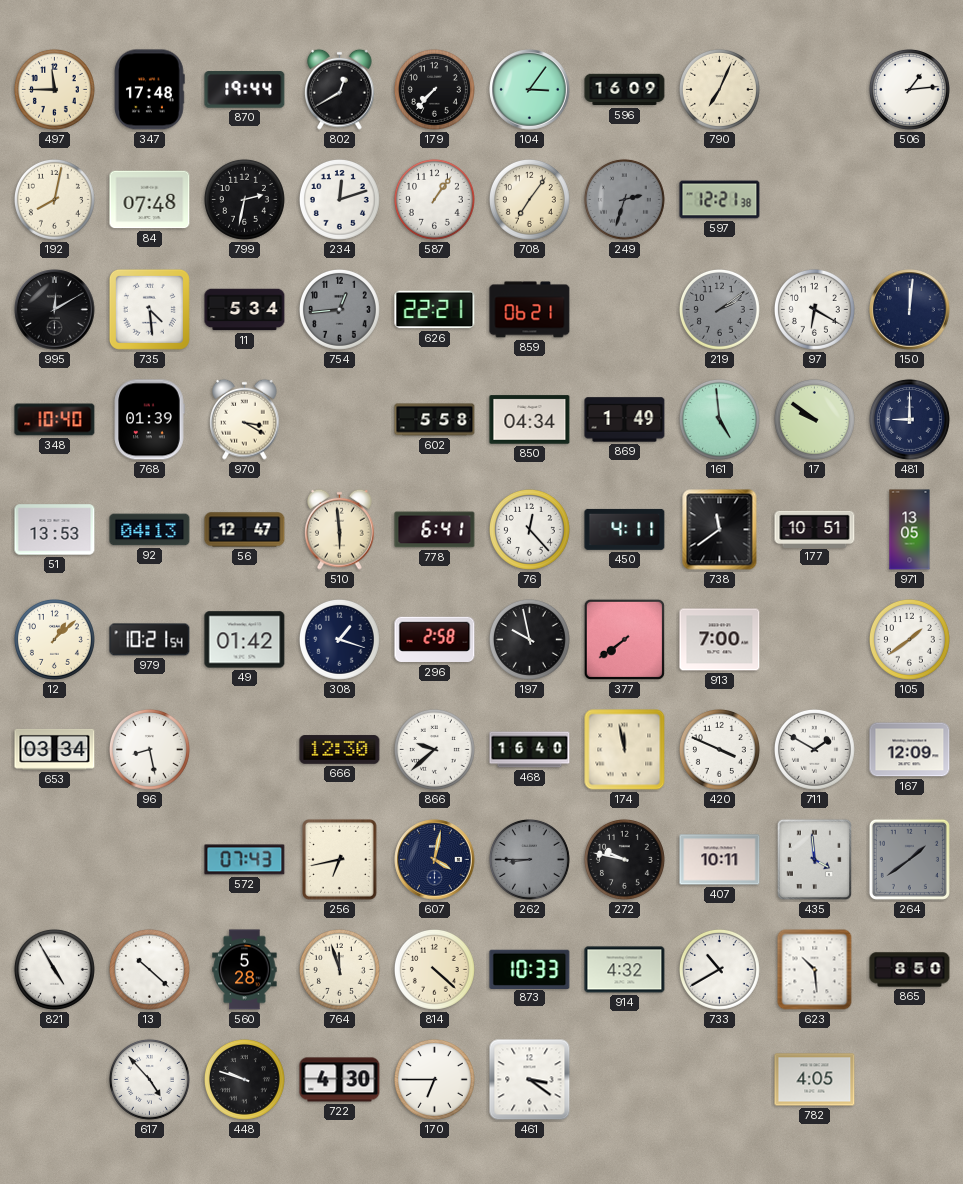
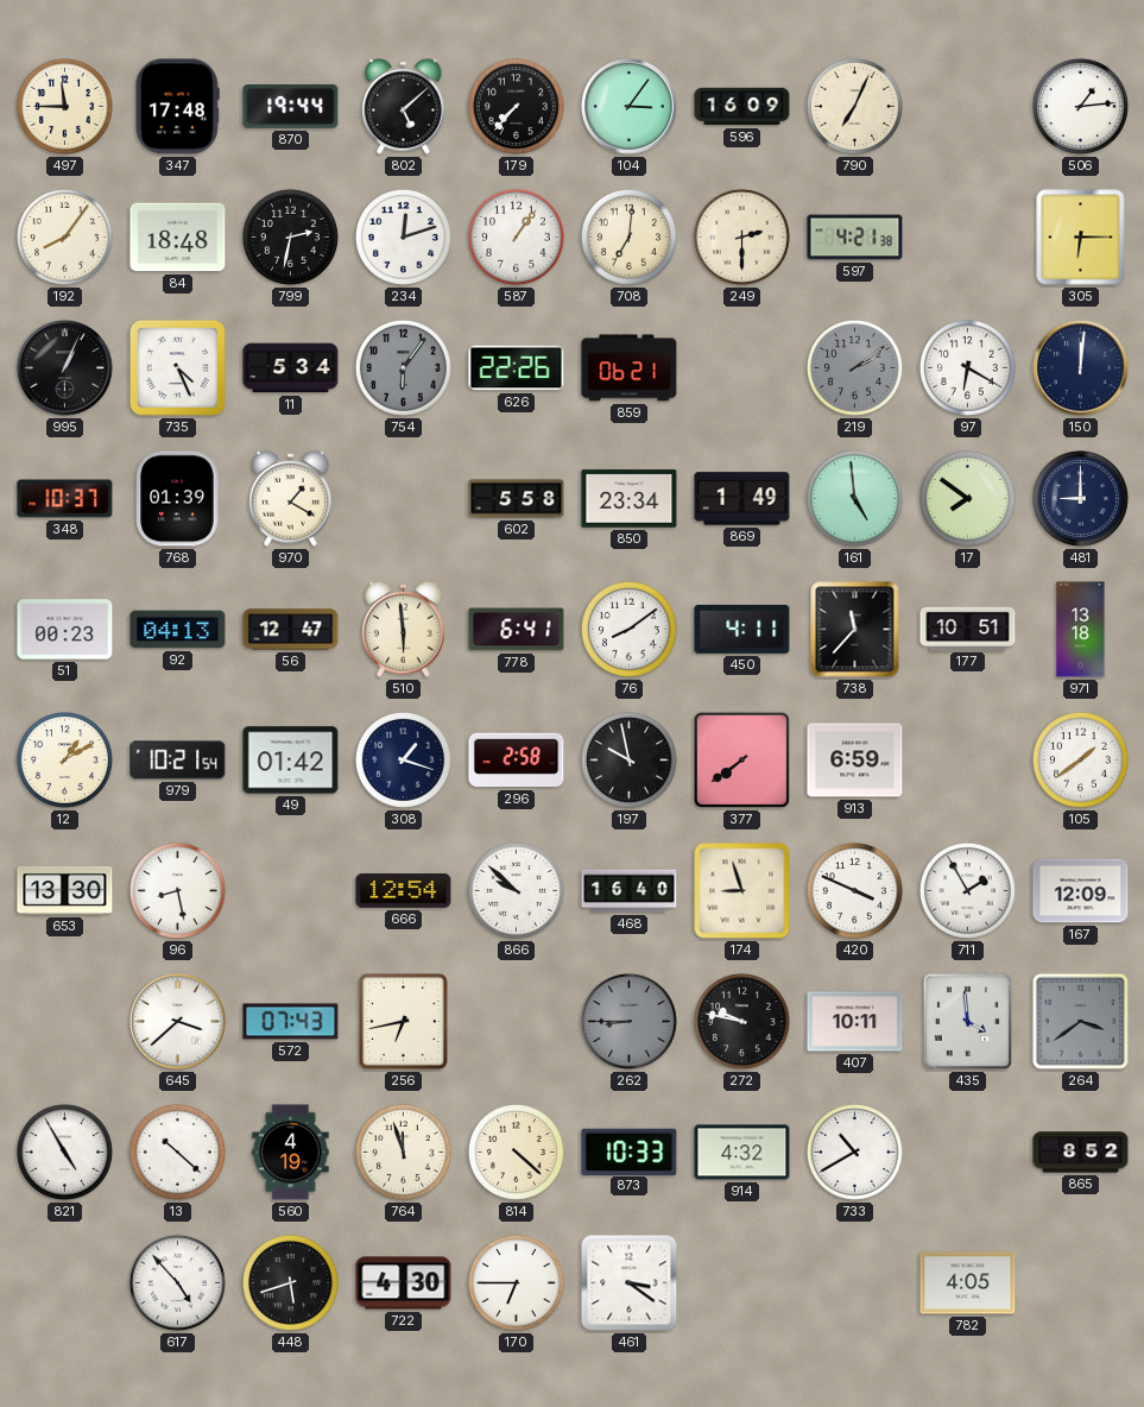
802: 12:40 -> 5:08
192: 8:02 -> 8:06
84: 07:48 -> 18:48
708: 7:06 -> 7:01
249: 2:33 -> 2:30
249 dial: grey -> cream
597: 12:21 -> 4:21
305: none -> 6:15
995: 12:10 -> 1:04
735: 4:29 -> 4:26
754: 12:44 -> 6:06
626: 22:21 -> 22:26
348: 10:40 -> 10:37
970: 3:20 -> 1:20
850: 04:34 -> 23:34
17: 9:51 -> 7:51
51: 13:53 -> 00:23
76: 12:23 -> 8:09
738: 11:39 -> 11:37
971: 13:05 -> 13:18
12: 1:08 -> 1:10
913: 7:00 -> 6:59
653: 03:34 -> 13:30
666: 12:30 -> 12:54
866: 9:38 -> 9:52
174: 11:58 -> 8:57
711: 1:50 -> 1:55
645: none -> 3:38
607: 4:02 -> none
264: 1:39 -> 3:39
560: 5:28 -> 4:19
623: 10:29 -> none
865: 8:50 -> 8:52
448: 9:48 -> 5:42
